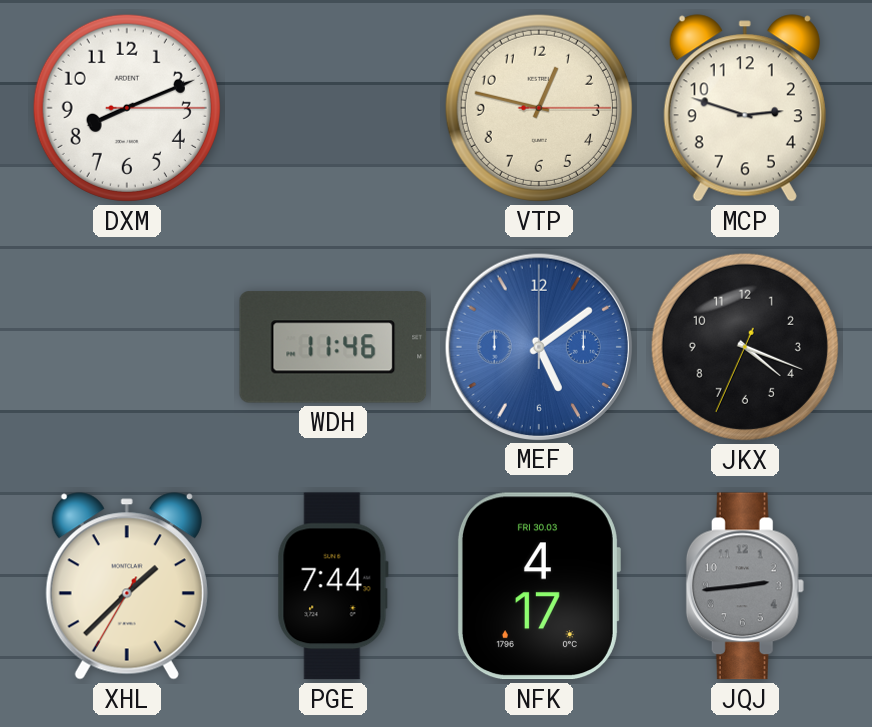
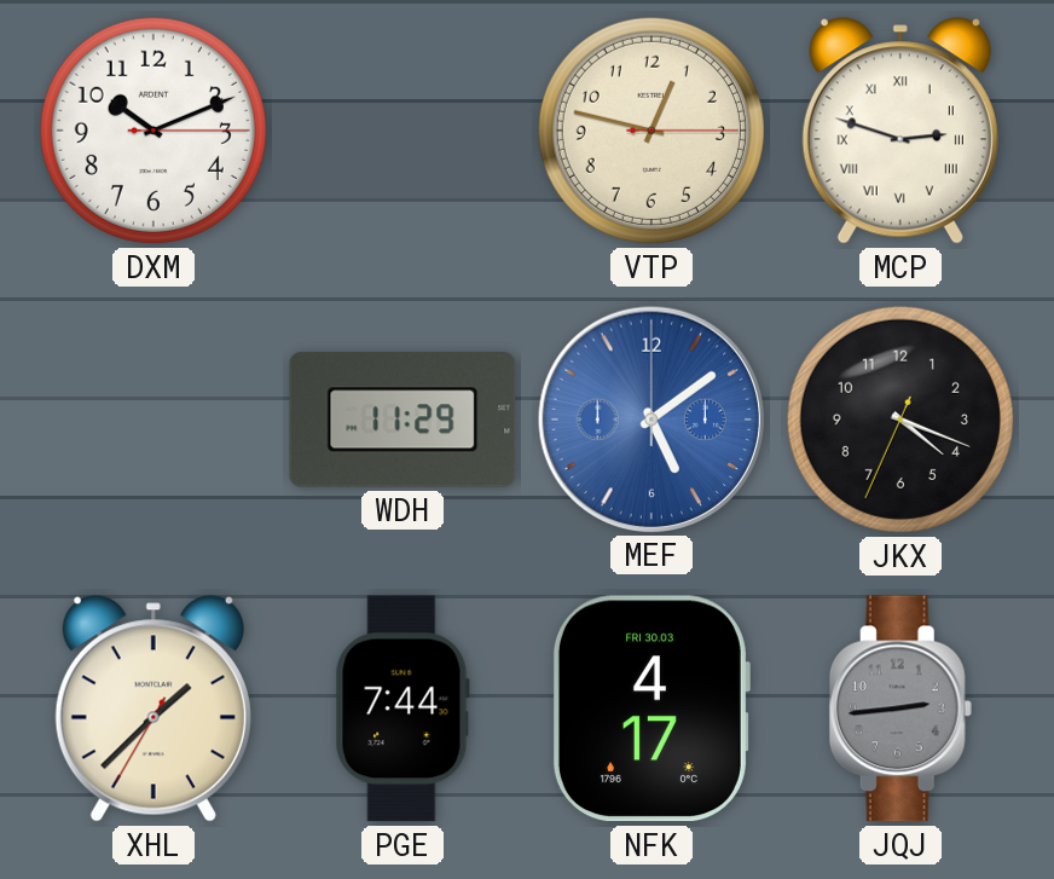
DXM: 8:11 -> 10:11
MCP numerals: Arabic -> Roman
WDH: 11:46 -> 11:29
